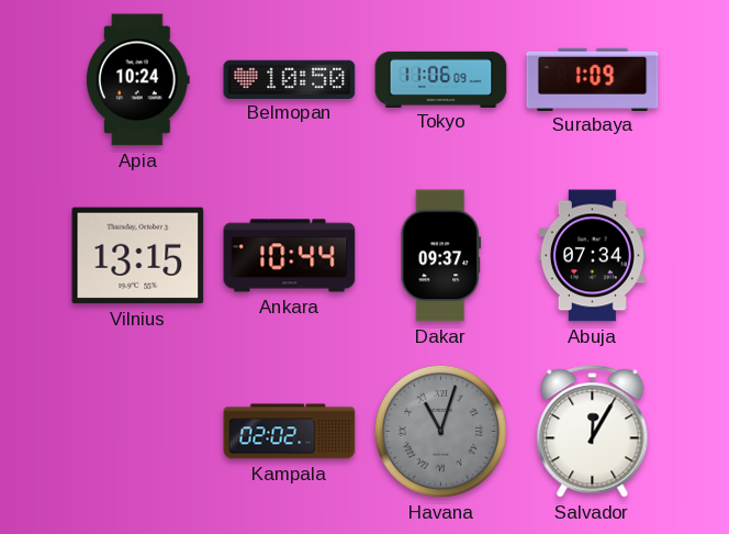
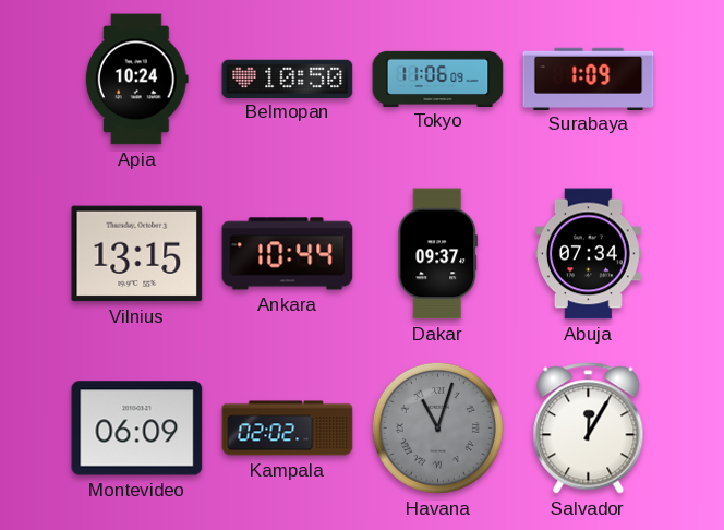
Montevideo: none -> 06:09
